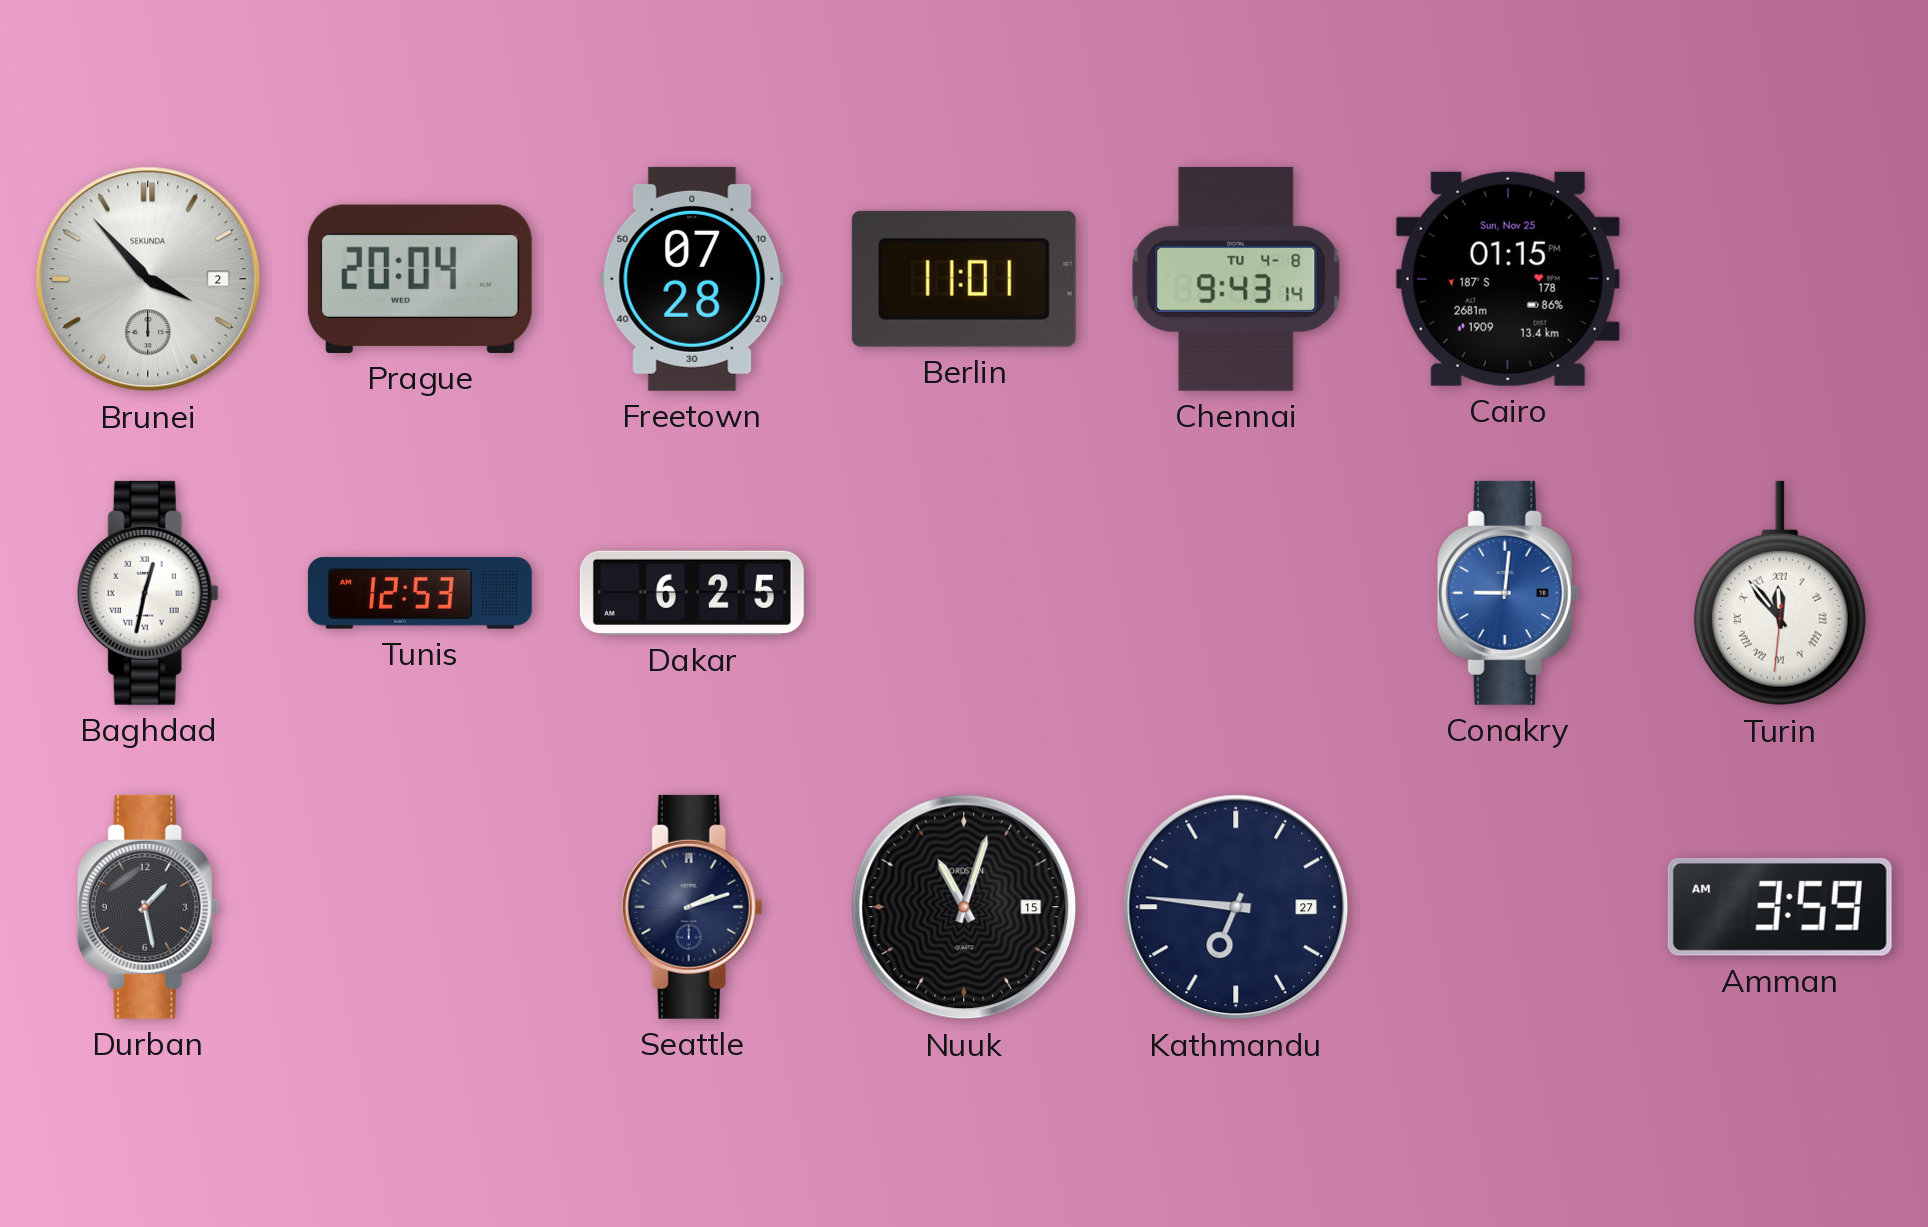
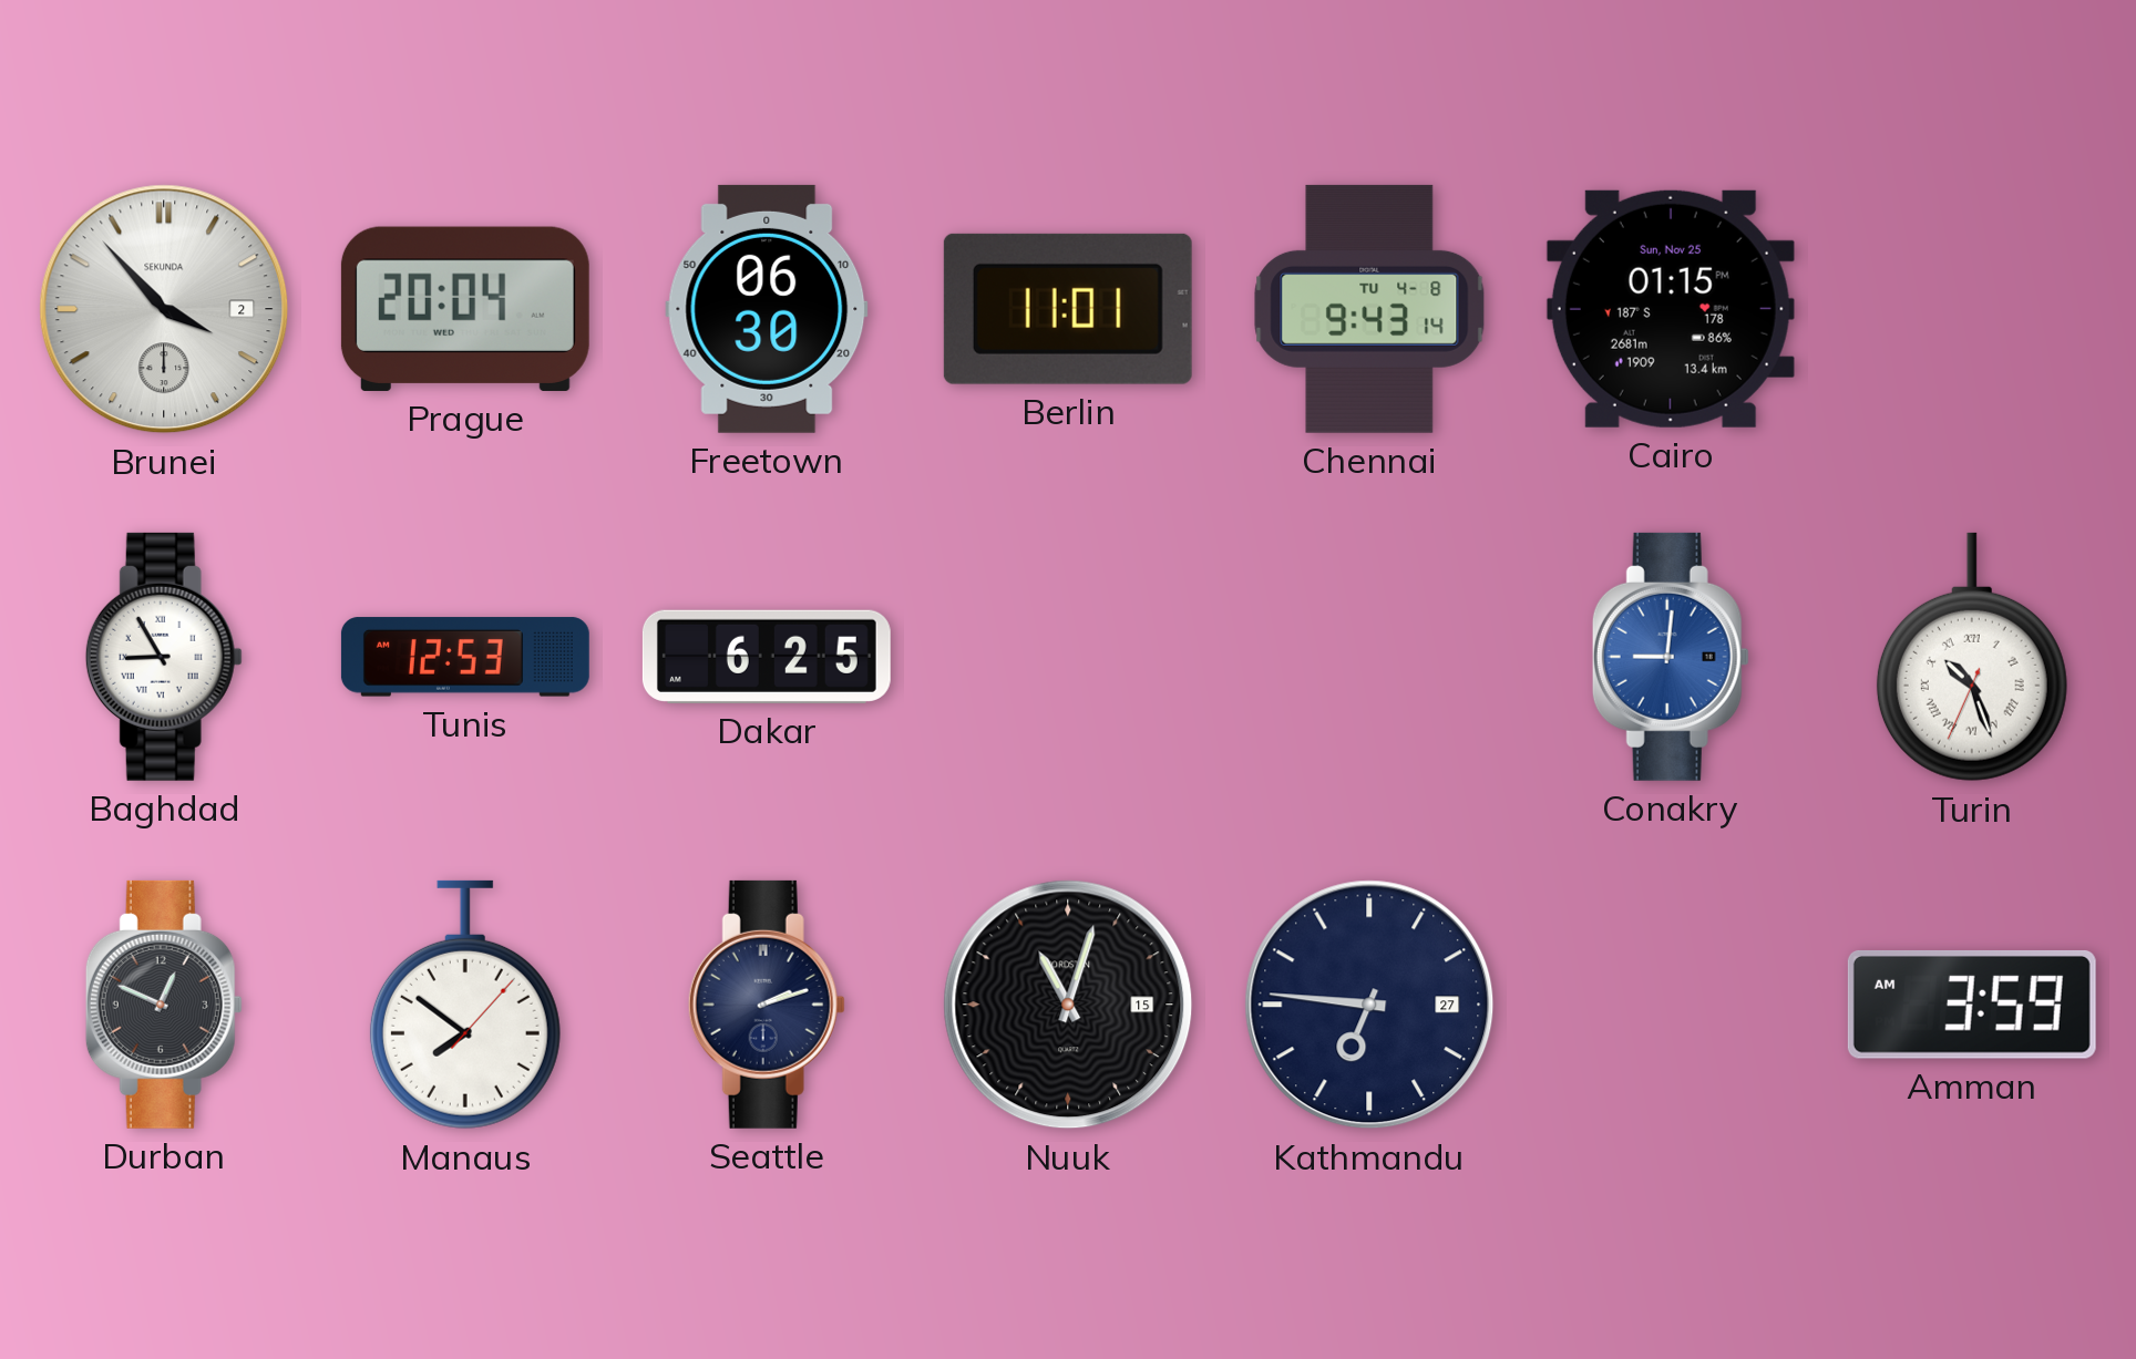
Freetown: 07:28 -> 06:30
Baghdad: 12:32 -> 8:55
Turin: 11:53 -> 10:26
Durban: 1:28 -> 12:49
Manaus: none -> 7:51
